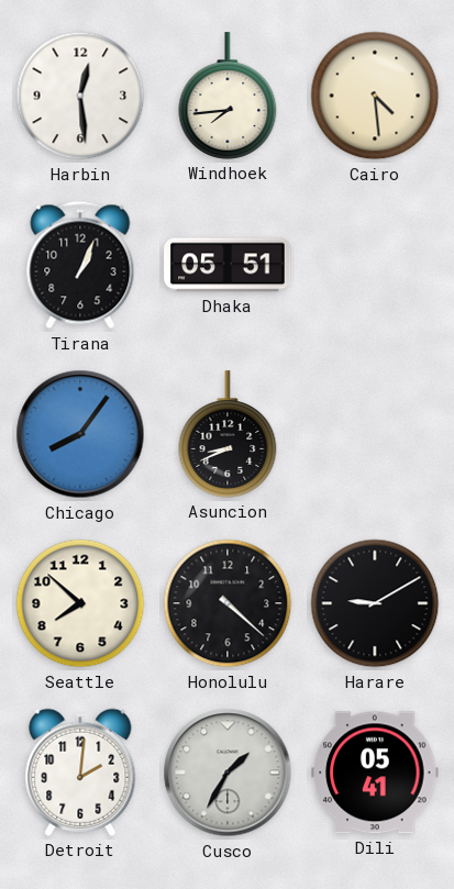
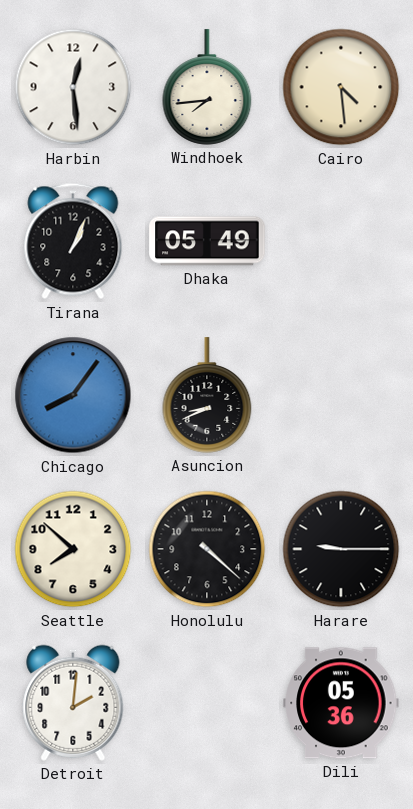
Dhaka: 05:51 -> 05:49
Harare: 9:10 -> 9:15
Cusco: 1:35 -> none
Dili: 05:41 -> 05:36
